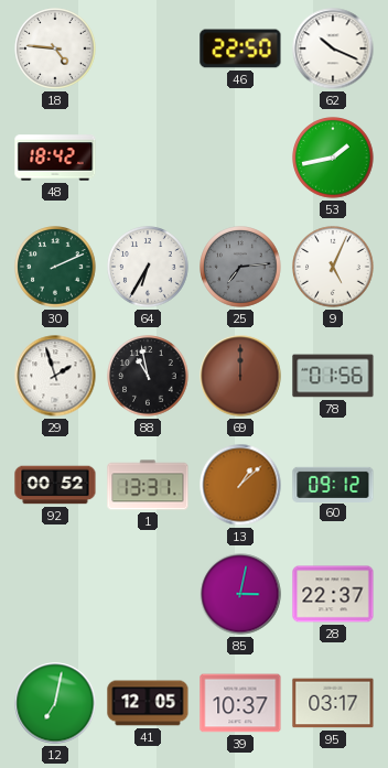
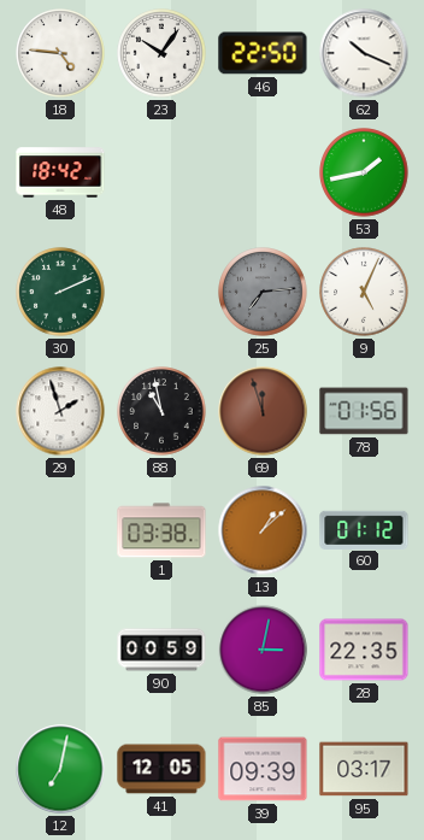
23: none -> 10:06
64: 6:35 -> none
69: 12:00 -> 11:57
92: 00:52 -> none
1: 13:31 -> 03:38
60: 09:12 -> 01:12
90: none -> 00:59
28: 22:37 -> 22:35
39: 10:37 -> 09:39
